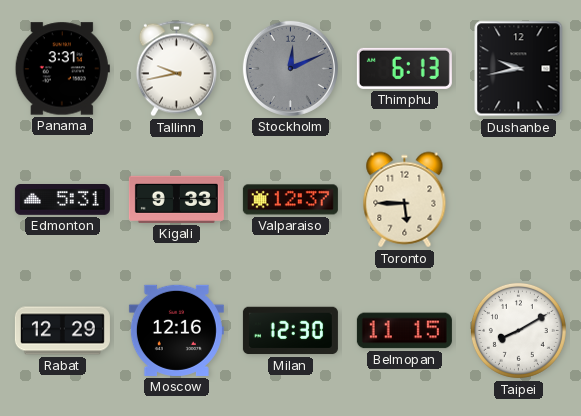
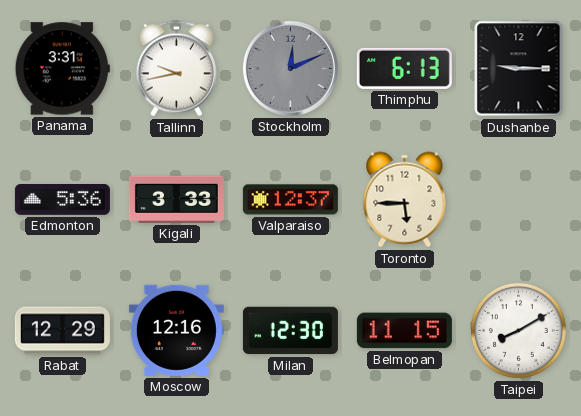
Dushanbe: 9:43 -> 9:15
Edmonton: 5:31 -> 5:36
Kigali: 9:33 -> 3:33
